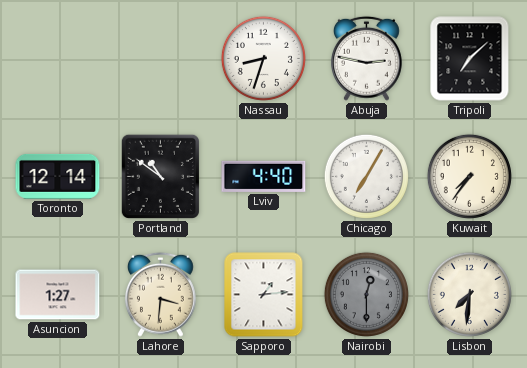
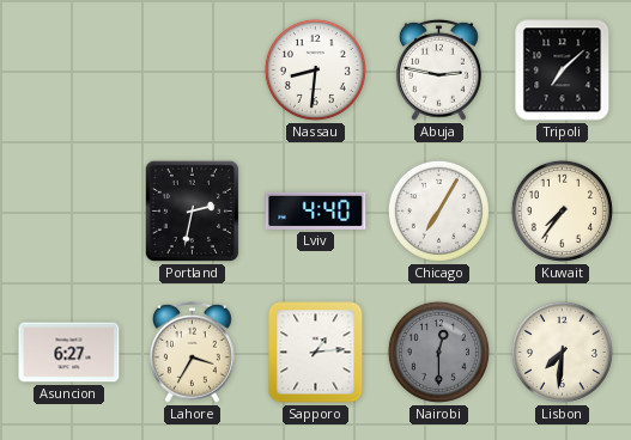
Nassau: 8:33 -> 8:31
Toronto: 12:14 -> none
Portland: 10:51 -> 2:32
Asuncion: 1:27 -> 6:27
Lahore: 3:31 -> 3:35
